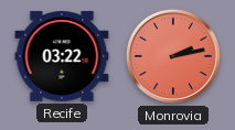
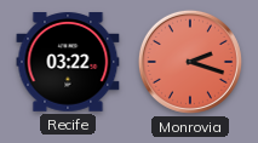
Monrovia: 2:13 -> 2:18
